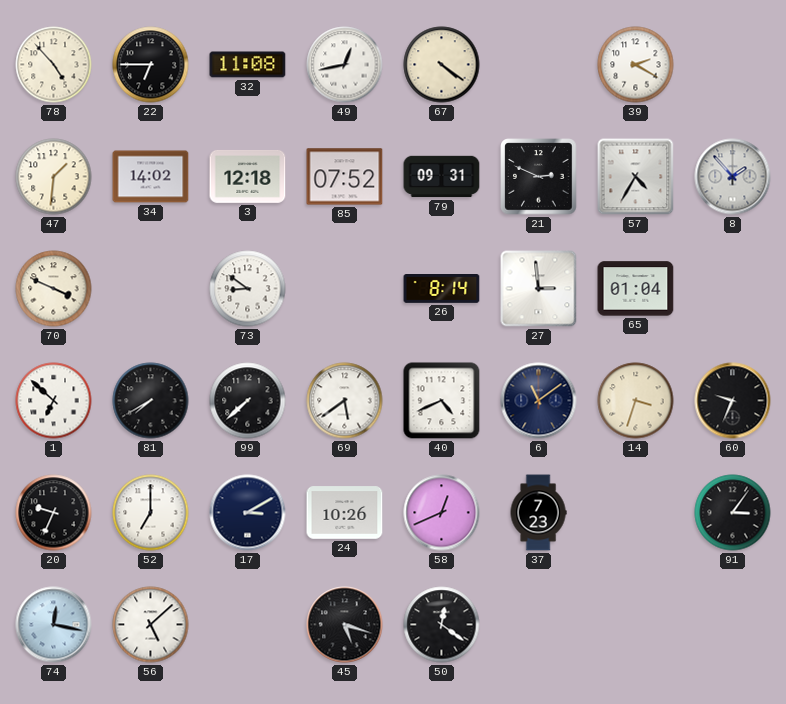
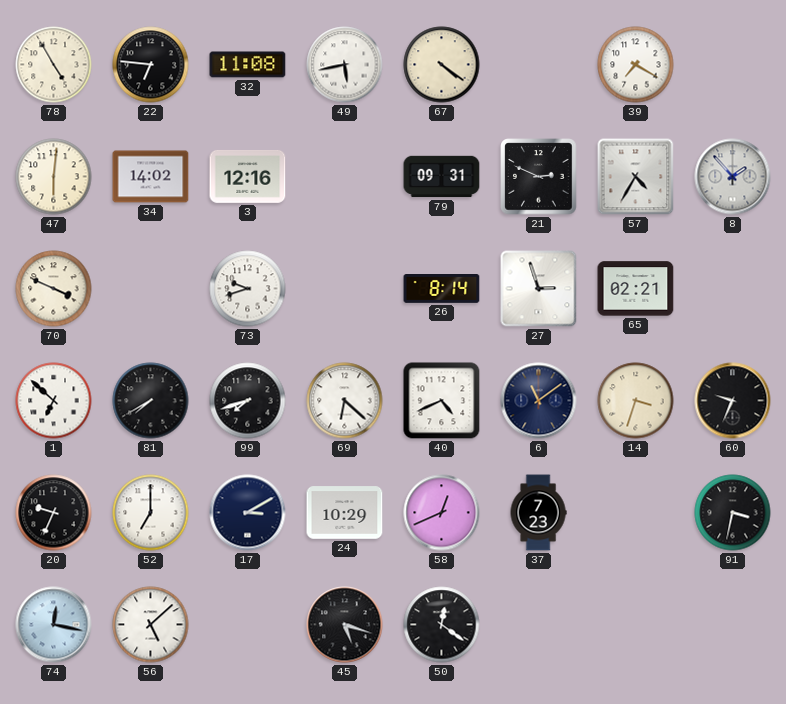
78: 4:53 -> 4:55
22: 6:45 -> 6:46
49: 12:43 -> 5:43
39: 2:20 -> 7:20
47: 1:31 -> 6:01
3: 12:18 -> 12:16
85: 07:52 -> none
73: 8:51 -> 9:42
27: 2:59 -> 2:57
65: 01:04 -> 02:21
99: 7:38 -> 7:42
69: 5:39 -> 6:22
24: 10:26 -> 10:29
91: 3:06 -> 3:32
